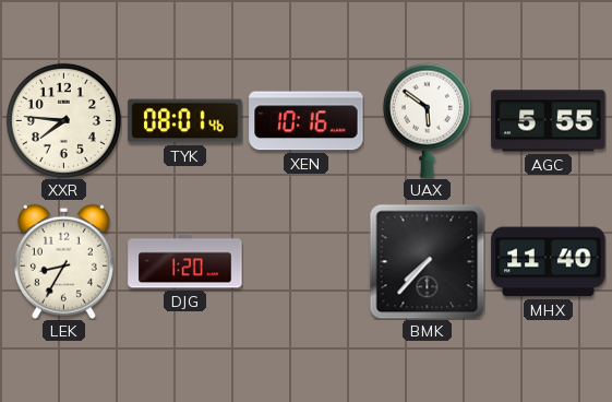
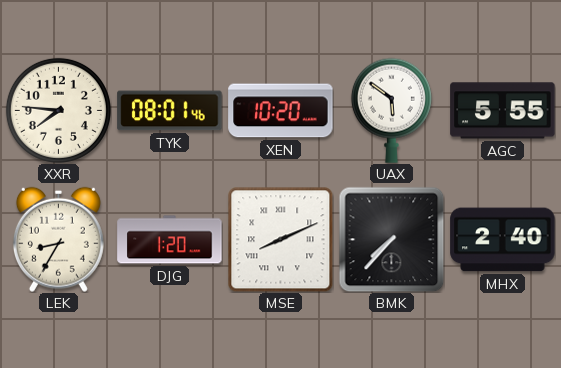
XEN: 10:16 -> 10:20
MSE: none -> 8:11
MHX: 11:40 -> 2:40
